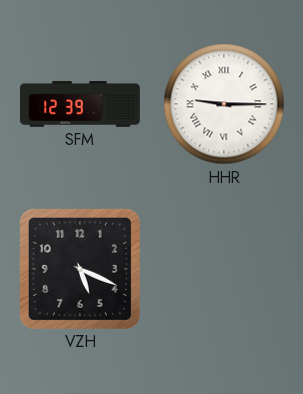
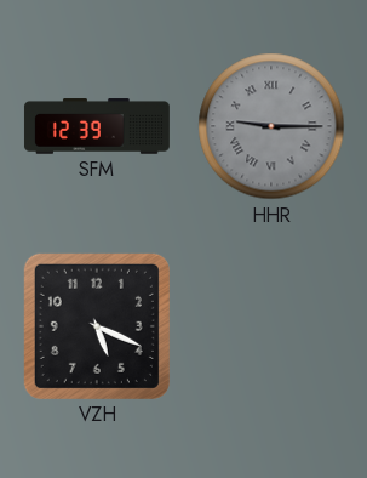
HHR dial: white -> grey
